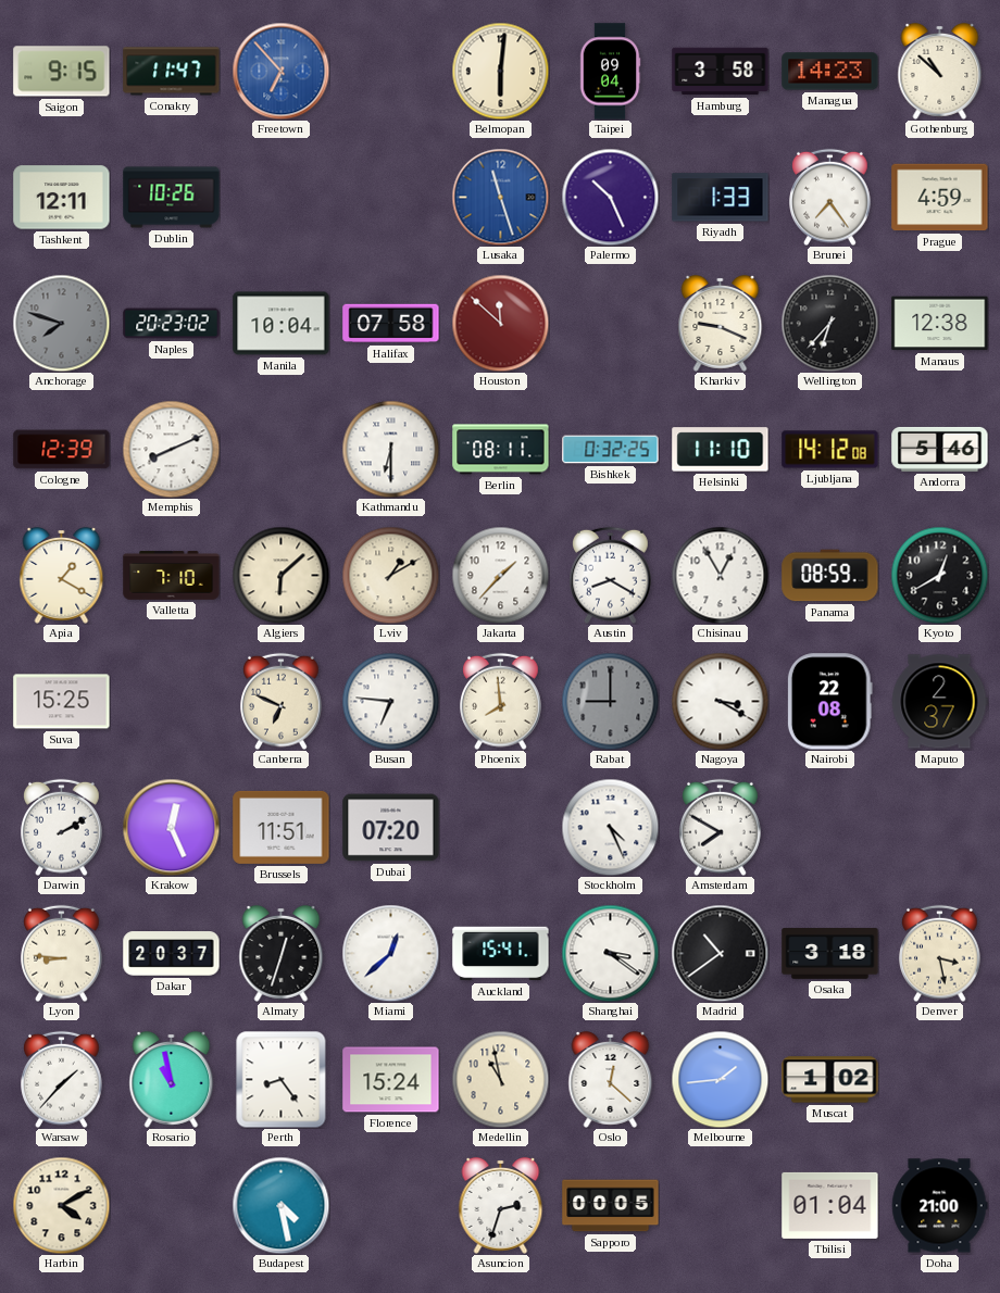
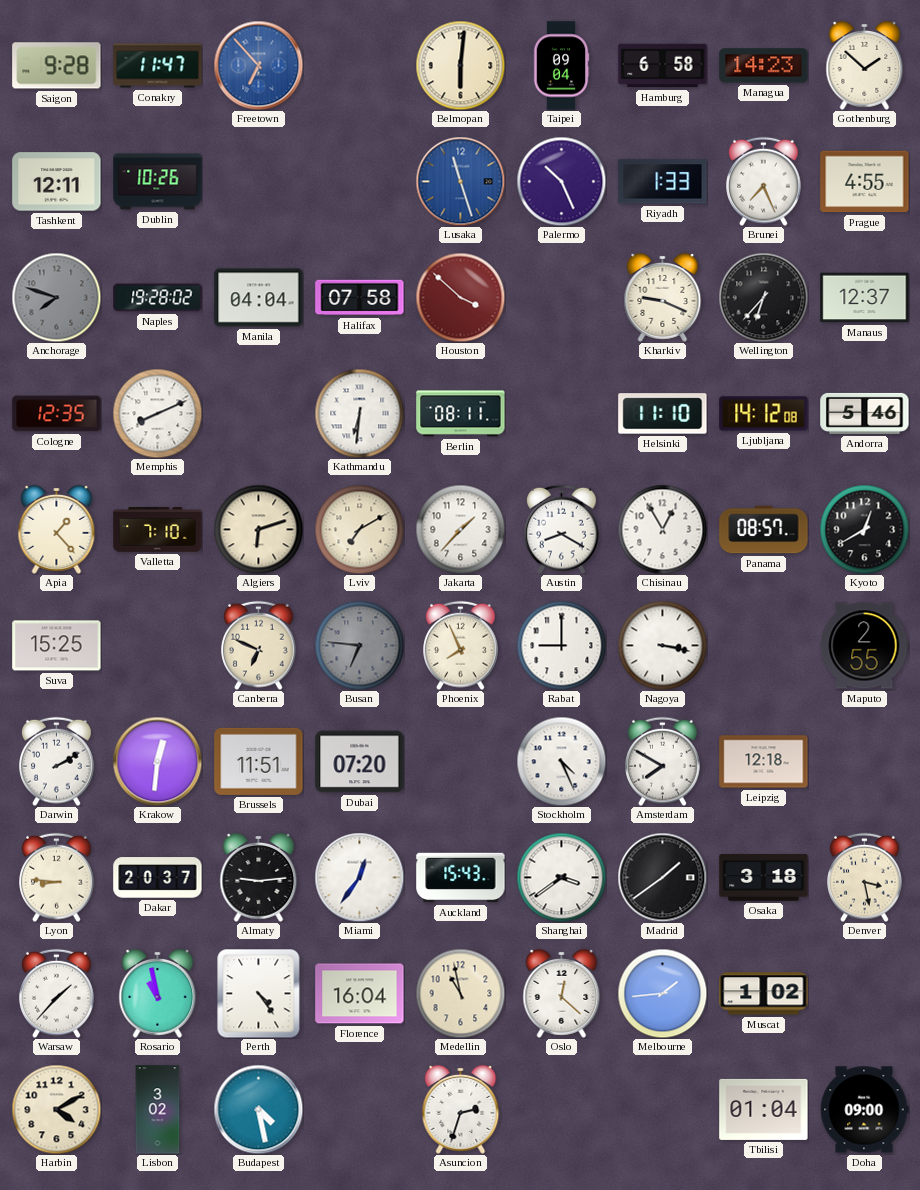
Saigon: 9:15 -> 9:28
Hamburg: 3:58 -> 6:58
Gothenburg: 10:52 -> 1:52
Brunei: 7:24 -> 7:26
Prague: 4:59 -> 4:55
Naples: 20:23 -> 19:28
Manila: 10:04 -> 04:04
Houston: 11:52 -> 3:52
Manaus: 12:38 -> 12:37
Cologne: 12:39 -> 12:35
Kathmandu: 6:30 -> 6:31
Bishkek: 0:32 -> none
Apia: 1:20 -> 1:23
Algiers: 6:08 -> 6:12
Lviv: 1:10 -> 7:10
Panama: 08:59 -> 08:57
Busan dial: white -> grey
Phoenix: 7:59 -> 7:56
Rabat dial: grey -> white
Nagoya: 3:20 -> 3:17
Nairobi: 22:08 -> none
Maputo: 2:37 -> 2:55
Krakow: 12:26 -> 12:31
Leipzig: none -> 12:18
Almaty: 12:33 -> 9:14
Miami: 12:38 -> 12:36
Auckland: 15:41 -> 15:43
Shanghai: 3:21 -> 3:39
Madrid: 10:39 -> 1:39
Perth: 8:24 -> 4:24
Florence: 15:24 -> 16:04
Lisbon: none -> 3:02
Sapporo: 00:05 -> none
Doha: 21:00 -> 09:00
